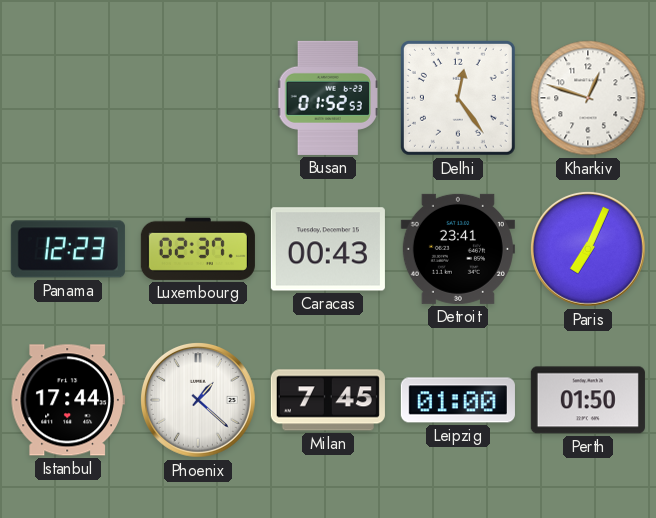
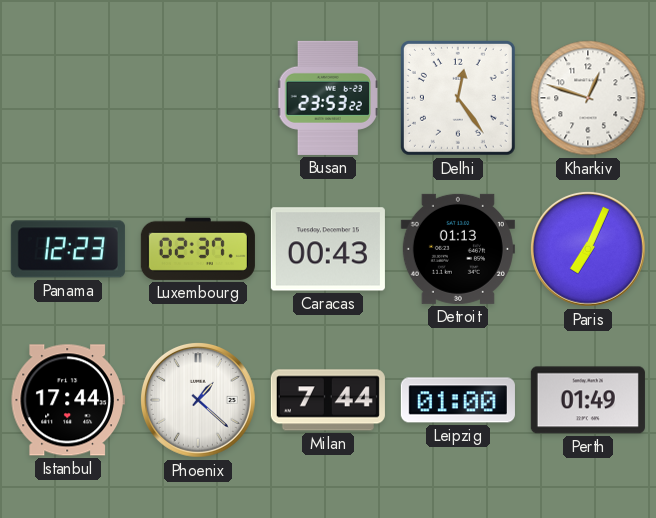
Busan: 01:52 -> 23:53
Detroit: 23:41 -> 01:13
Milan: 7:45 -> 7:44
Perth: 01:50 -> 01:49
